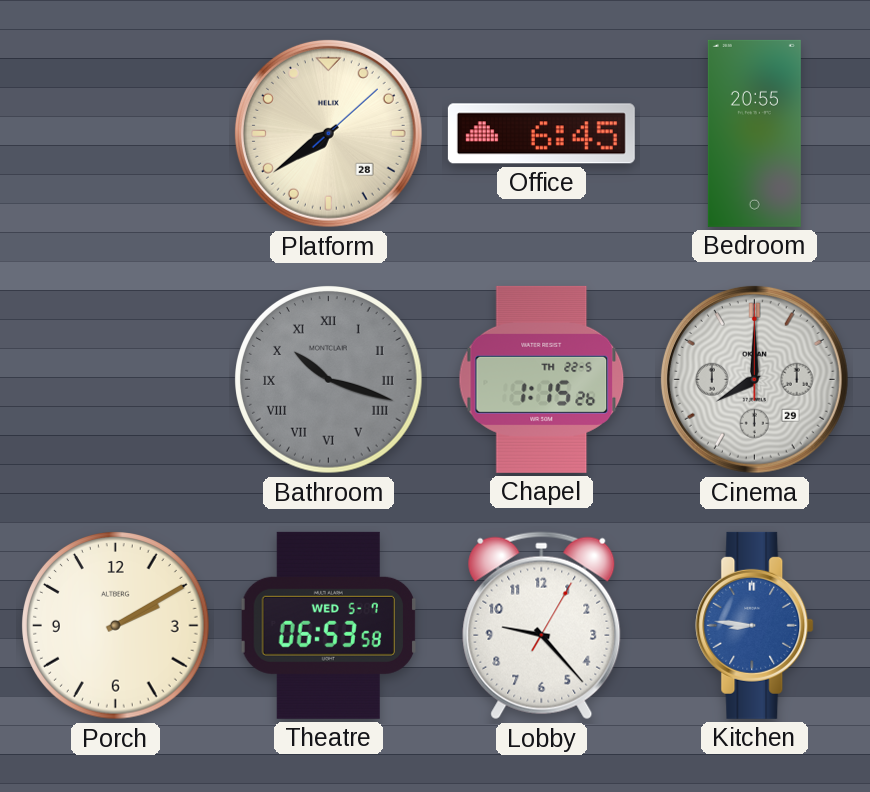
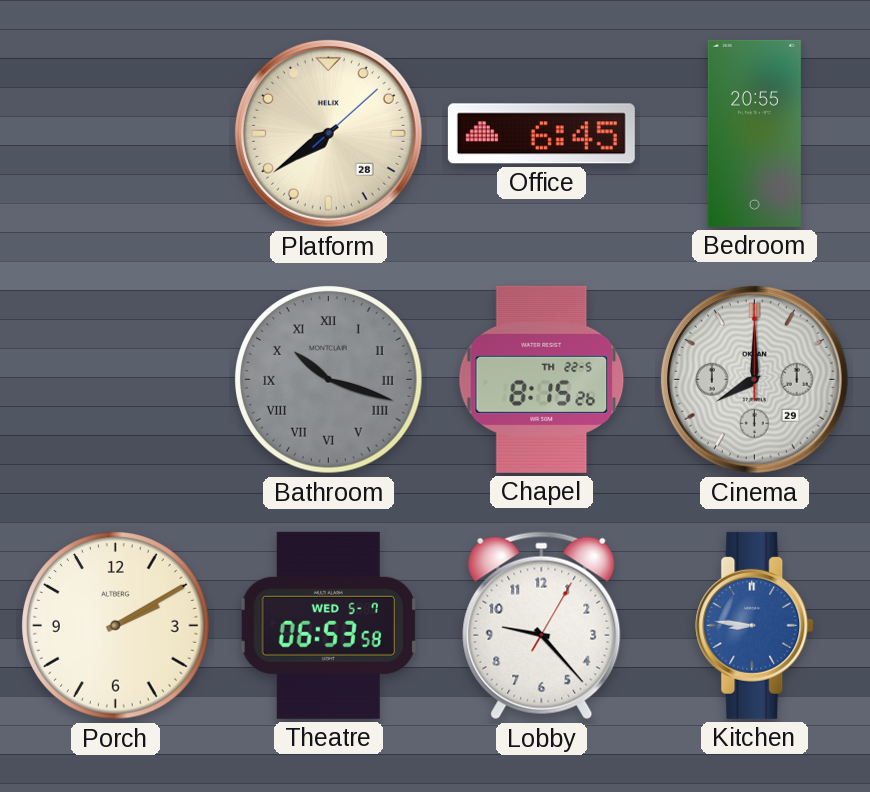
Chapel: 1:15 -> 8:15
